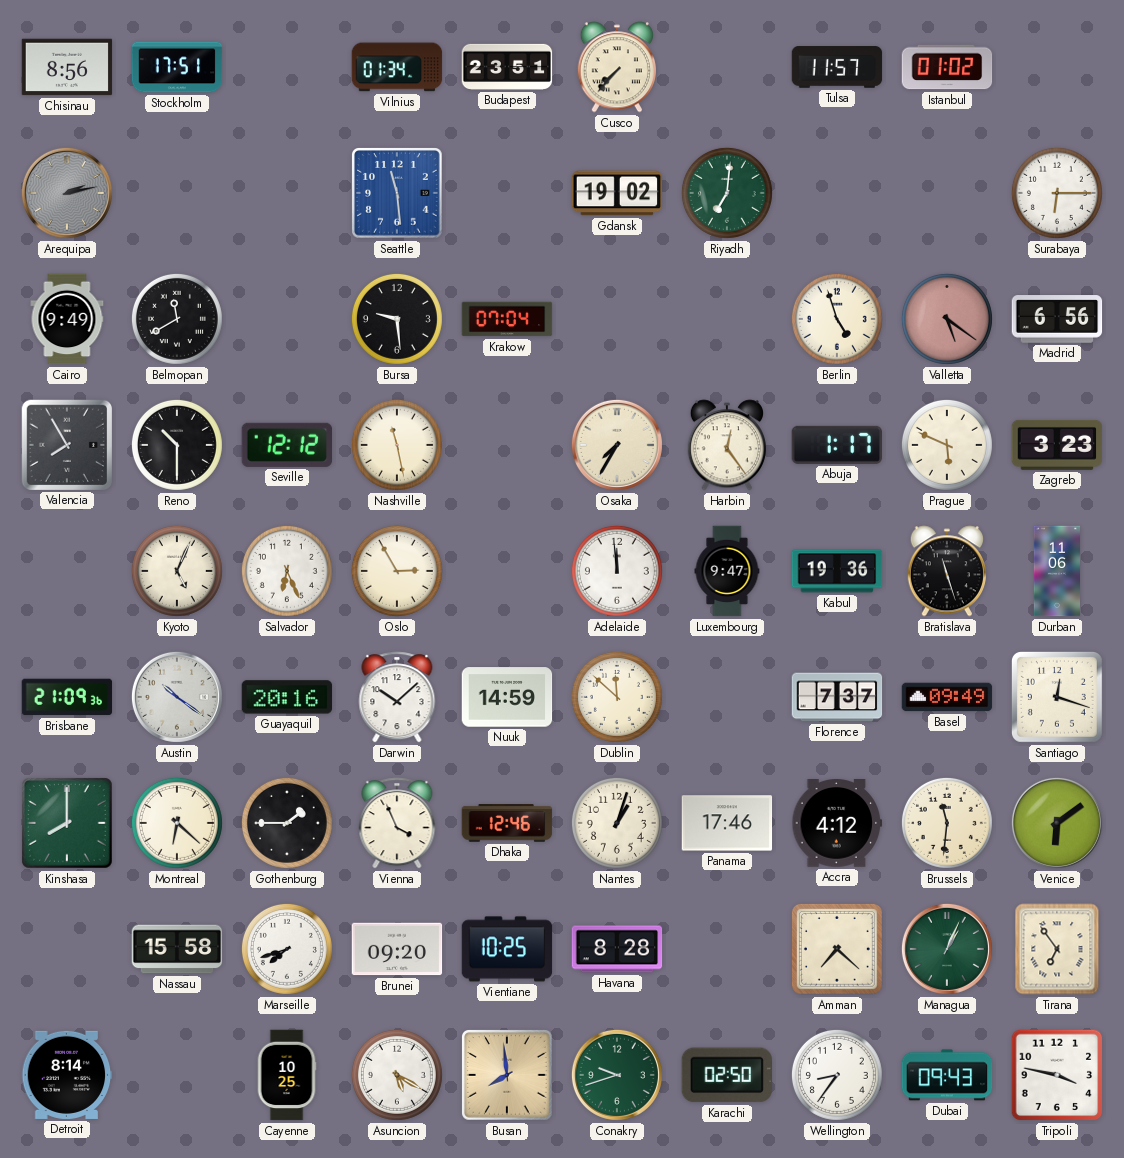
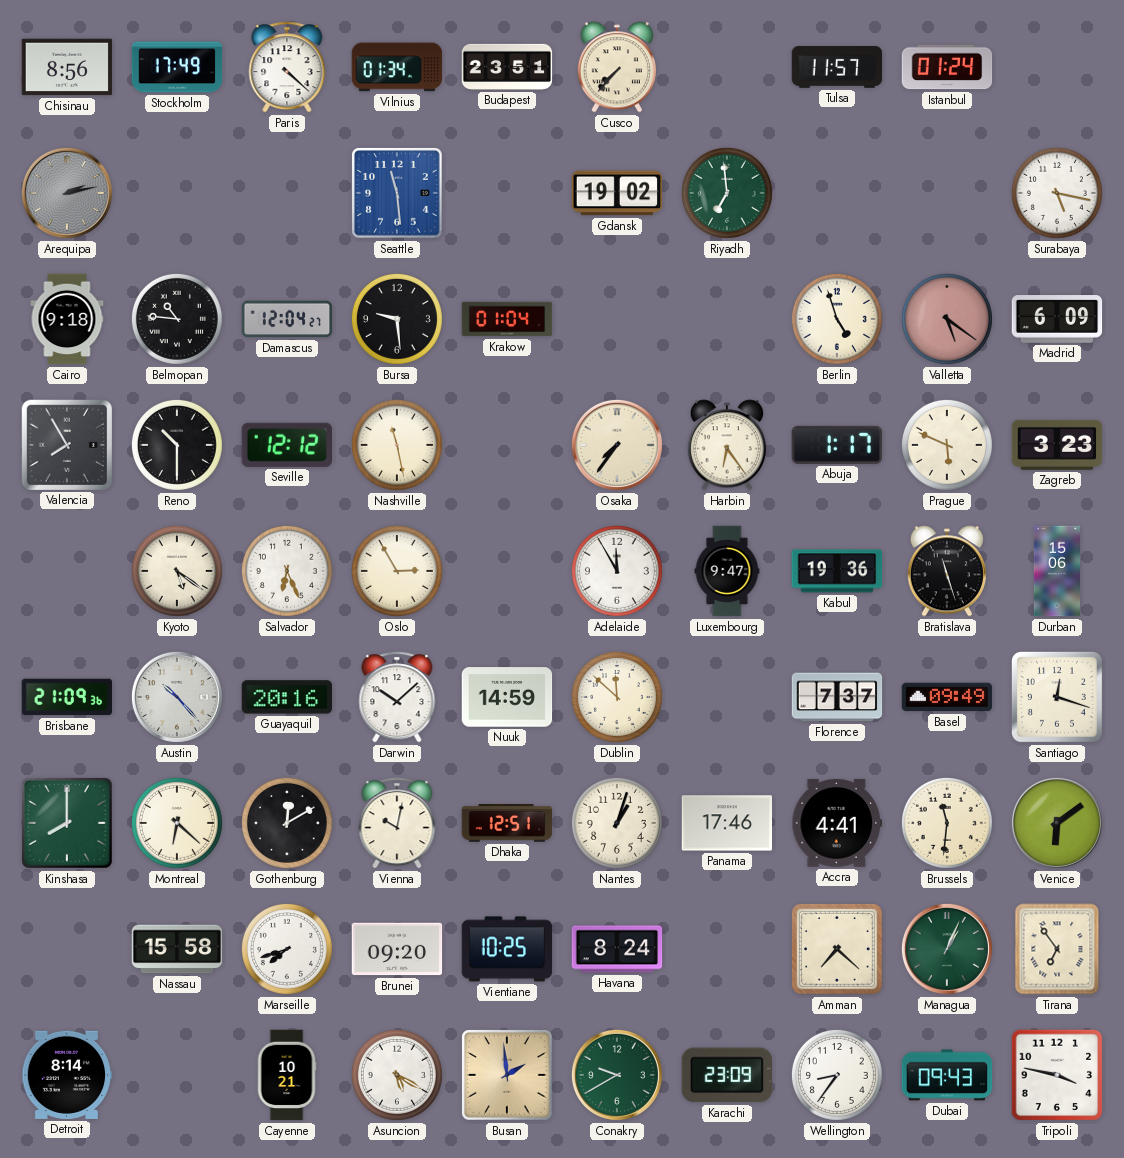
Stockholm: 17:51 -> 17:49
Paris: none -> 4:22
Istanbul: 01:02 -> 01:24
Riyadh: 7:01 -> 6:59
Surabaya: 6:15 -> 5:17
Cairo: 9:49 -> 9:18
Belmopan: 11:40 -> 10:46
Damascus: none -> 12:04
Krakow: 07:04 -> 01:04
Madrid: 6:56 -> 6:09
Osaka: 7:35 -> 7:36
Harbin: 12:24 -> 6:24
Kyoto: 5:04 -> 5:21
Adelaide: 11:59 -> 11:55
Durban: 11:06 -> 15:06
Austin: 10:21 -> 10:23
Gothenburg: 1:45 -> 12:10
Vienna: 3:56 -> 10:02
Dhaka: 12:46 -> 12:51
Accra: 4:12 -> 4:41
Havana: 8:28 -> 8:24
Cayenne: 10:25 -> 10:21
Busan: 7:59 -> 1:59
Conakry: 9:42 -> 9:40
Karachi: 02:50 -> 23:09
